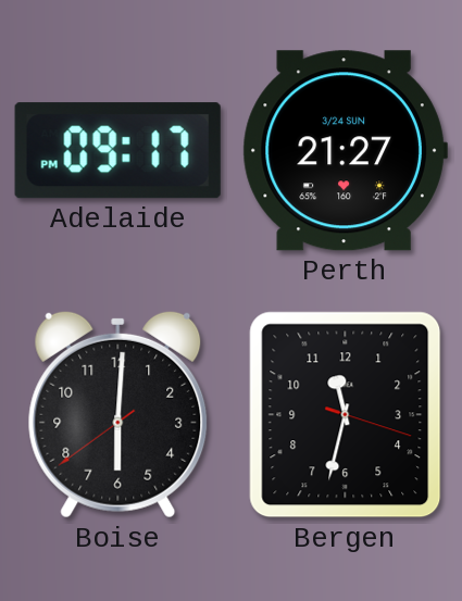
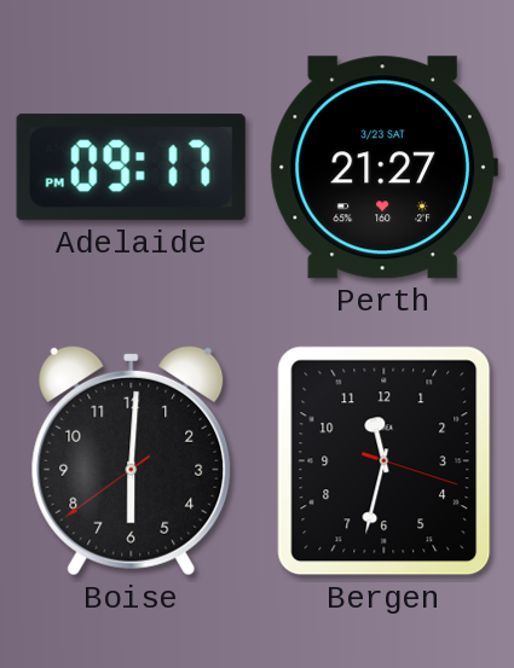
Perth date: 3/24 SUN -> 3/23 SAT
